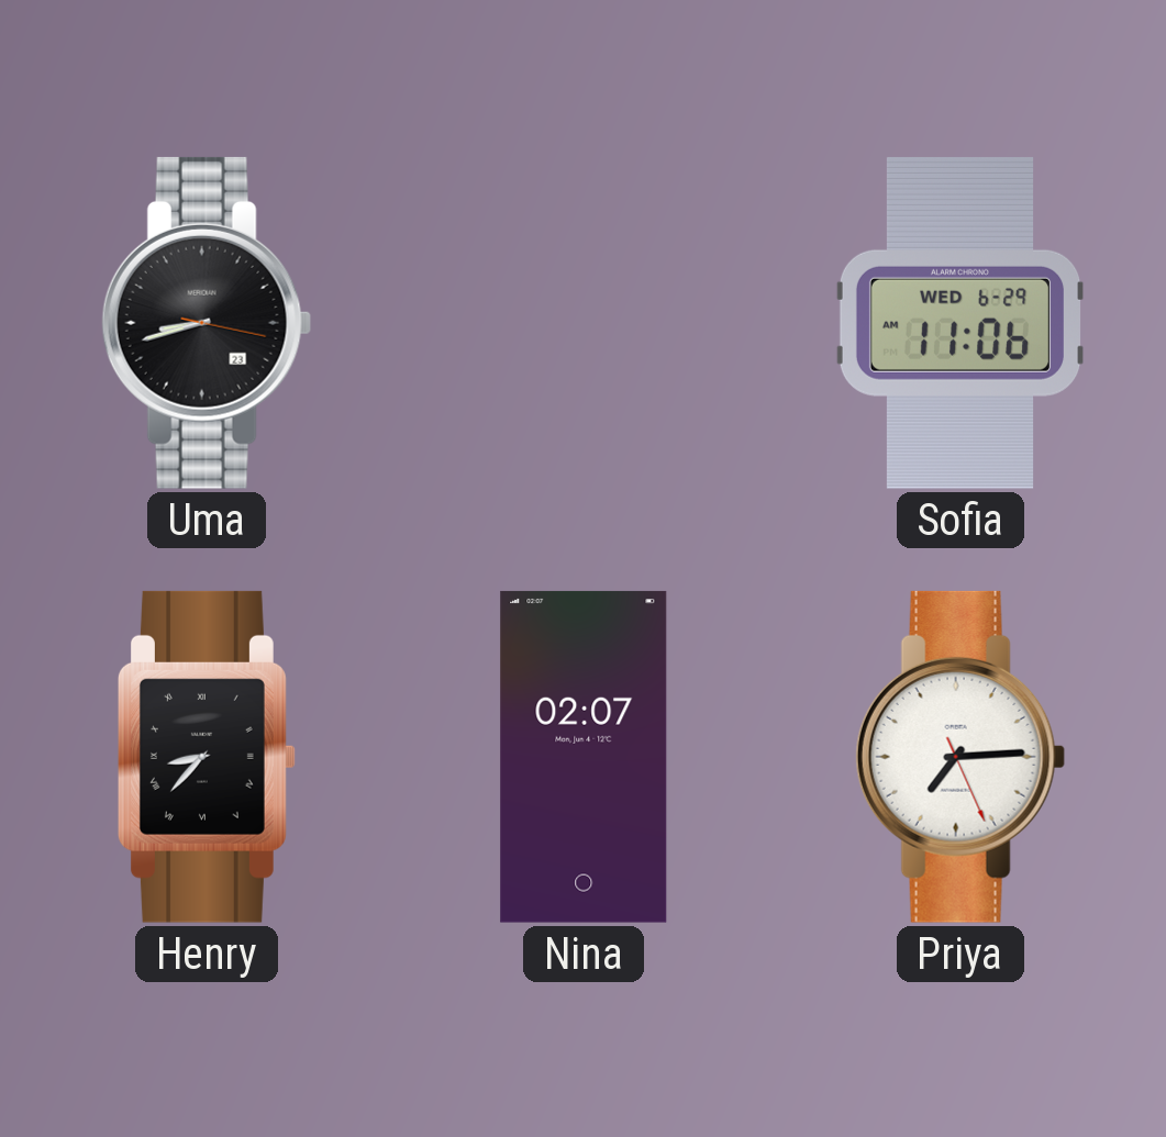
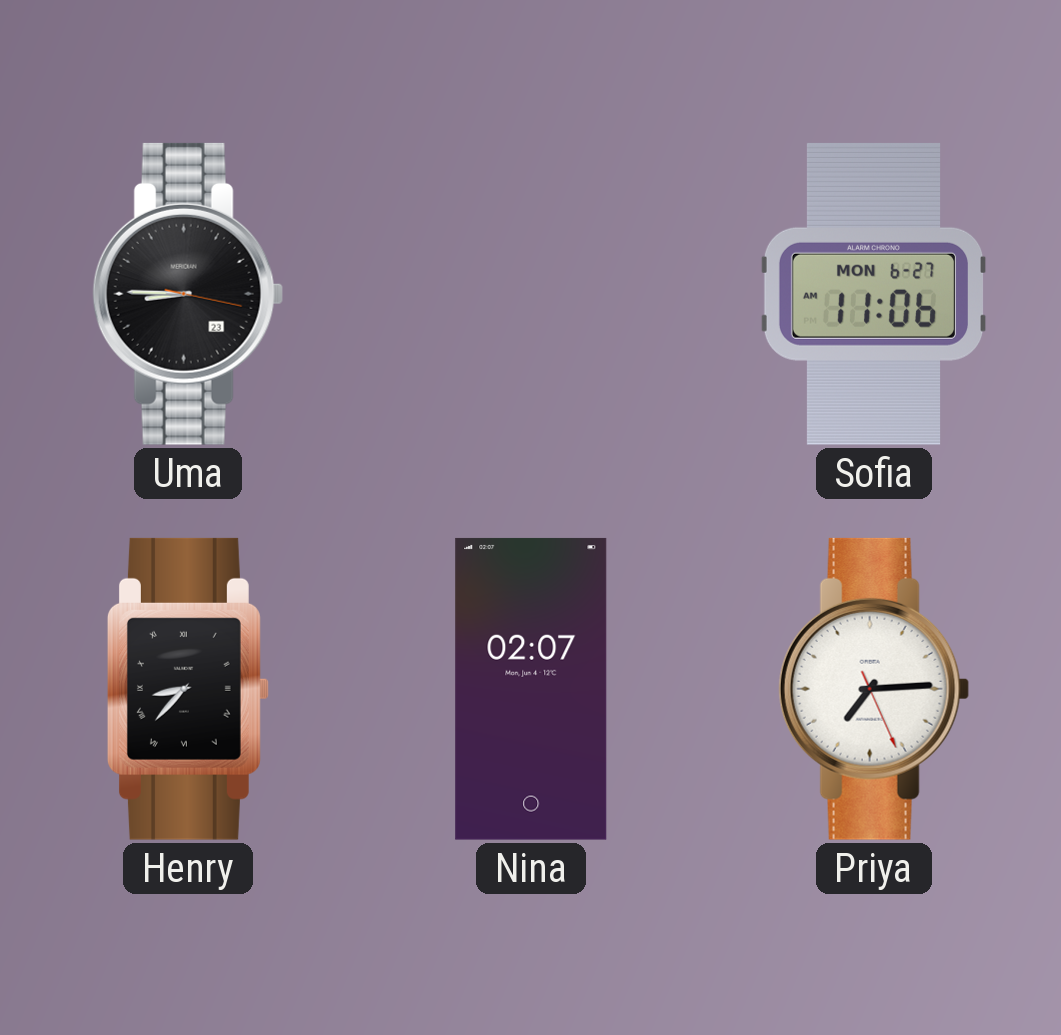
Uma: 8:42 -> 8:45
Sofia date: WED 6-29 -> MON 6-27
